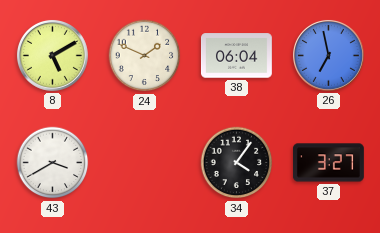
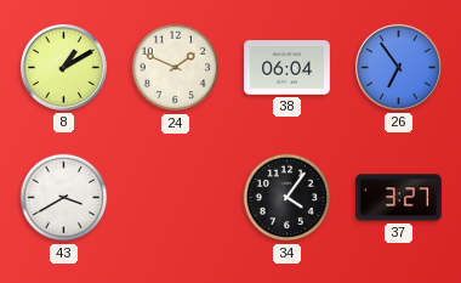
8: 5:10 -> 1:10
26: 6:58 -> 6:54
